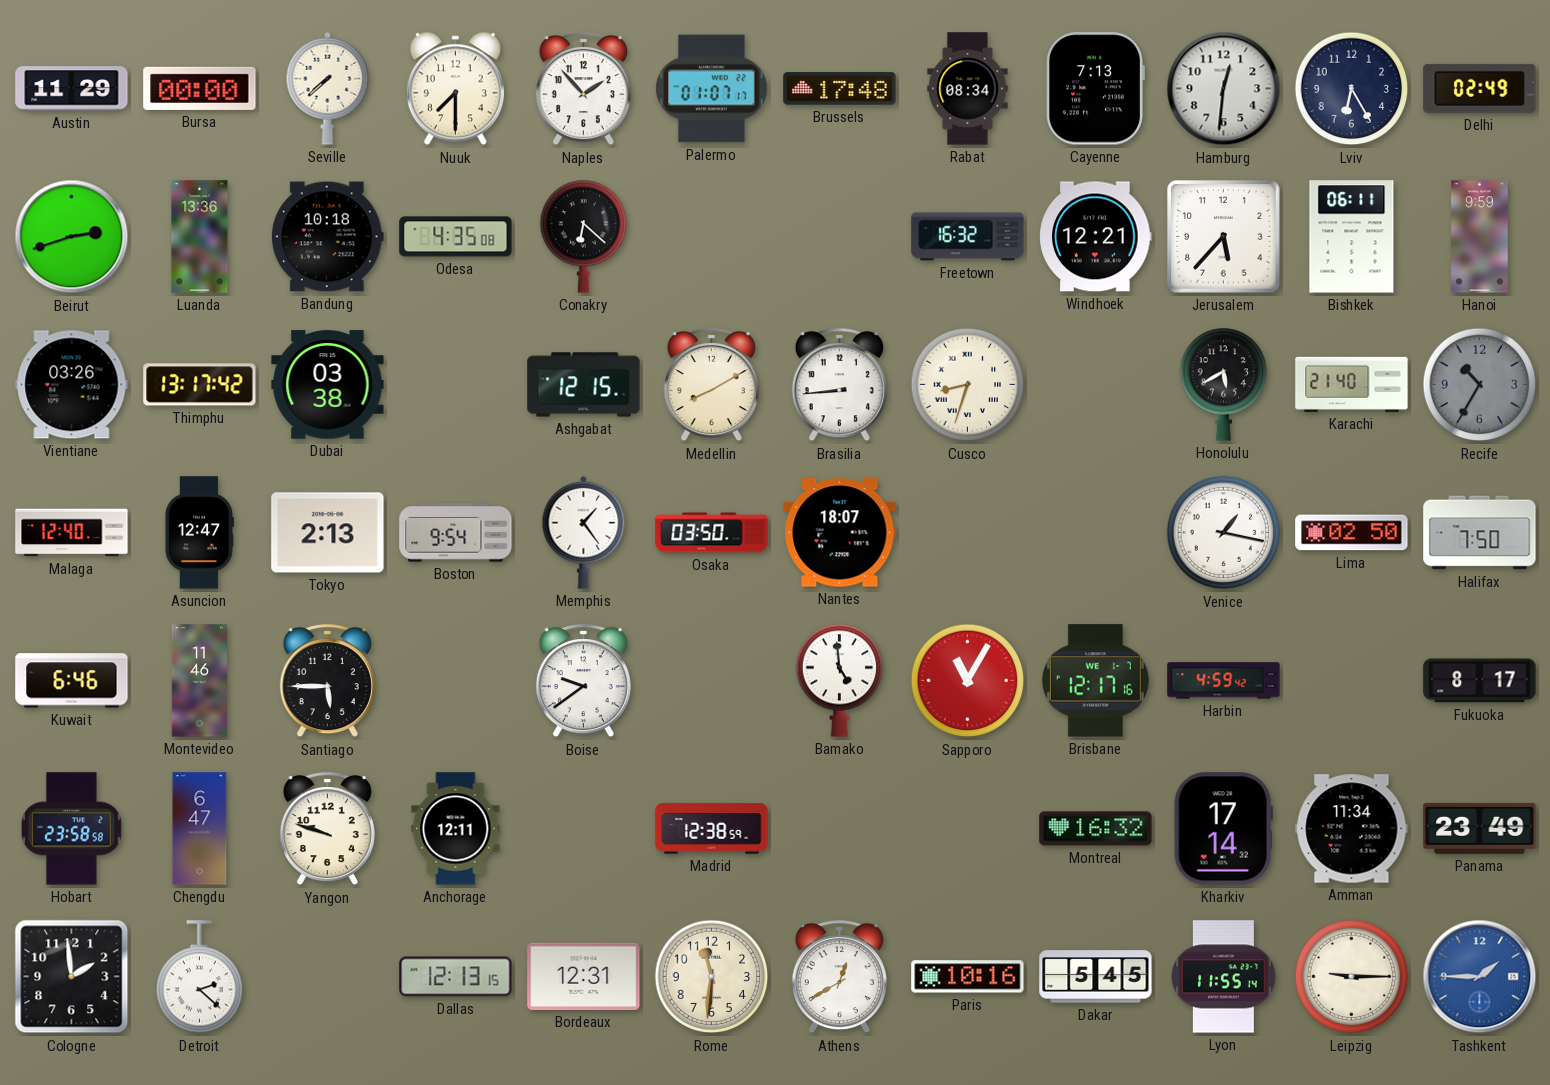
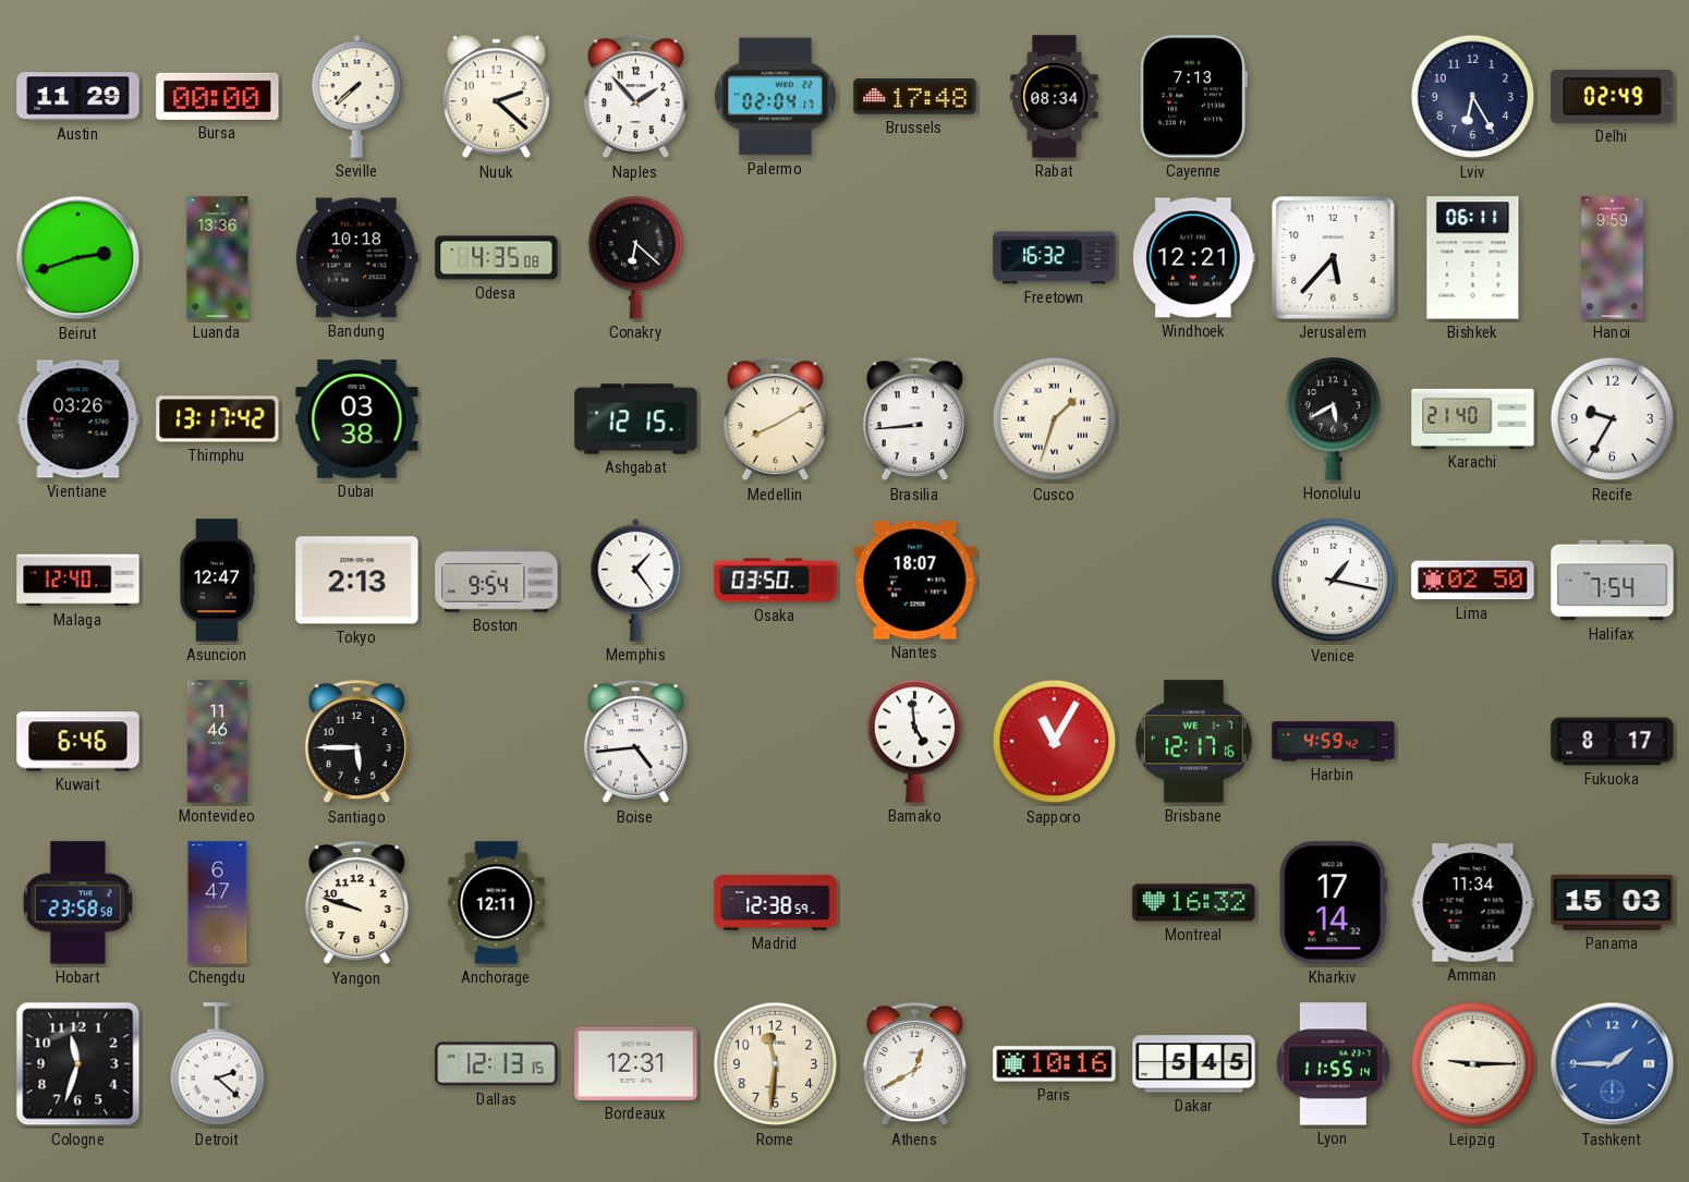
Nuuk: 7:30 -> 2:22
Palermo: 01:07 -> 02:04
Hamburg: 12:31 -> none
Cusco: 8:33 -> 1:33
Recife: 10:35 -> 9:35
Recife dial: grey -> white
Halifax: 7:50 -> 7:54
Boise: 9:39 -> 4:44
Panama: 23:49 -> 15:03
Cologne: 1:59 -> 11:33
